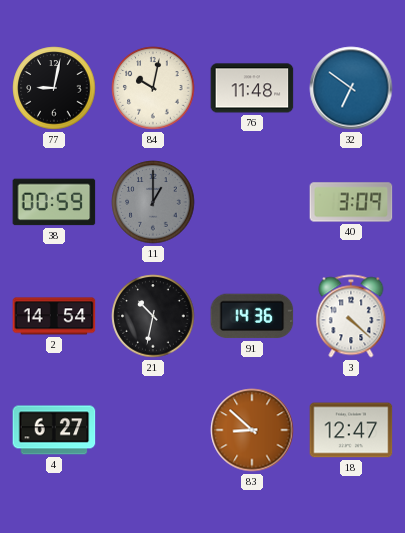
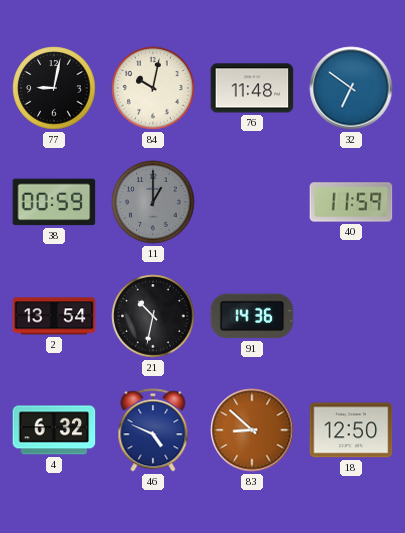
40: 3:09 -> 11:59
2: 14:54 -> 13:54
3: 4:22 -> none
4: 6:27 -> 6:32
46: none -> 4:49
18: 12:47 -> 12:50
